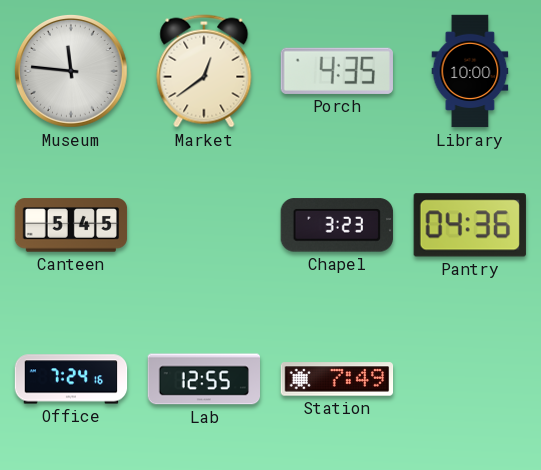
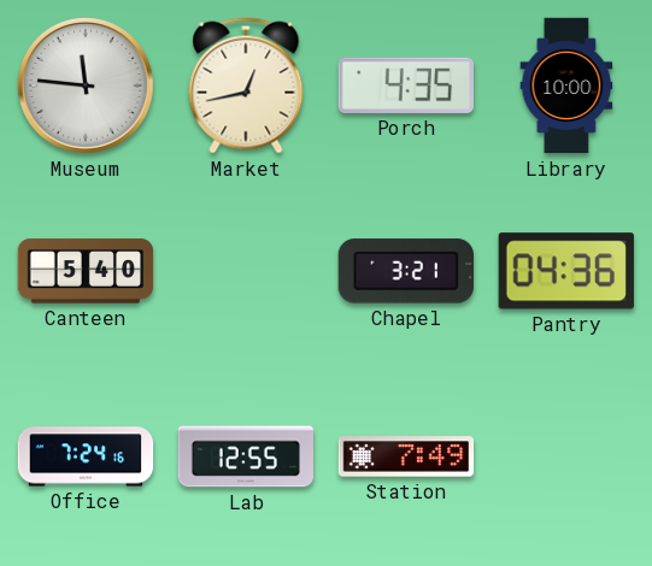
Market: 12:39 -> 12:43
Canteen: 5:45 -> 5:40
Chapel: 3:23 -> 3:21
